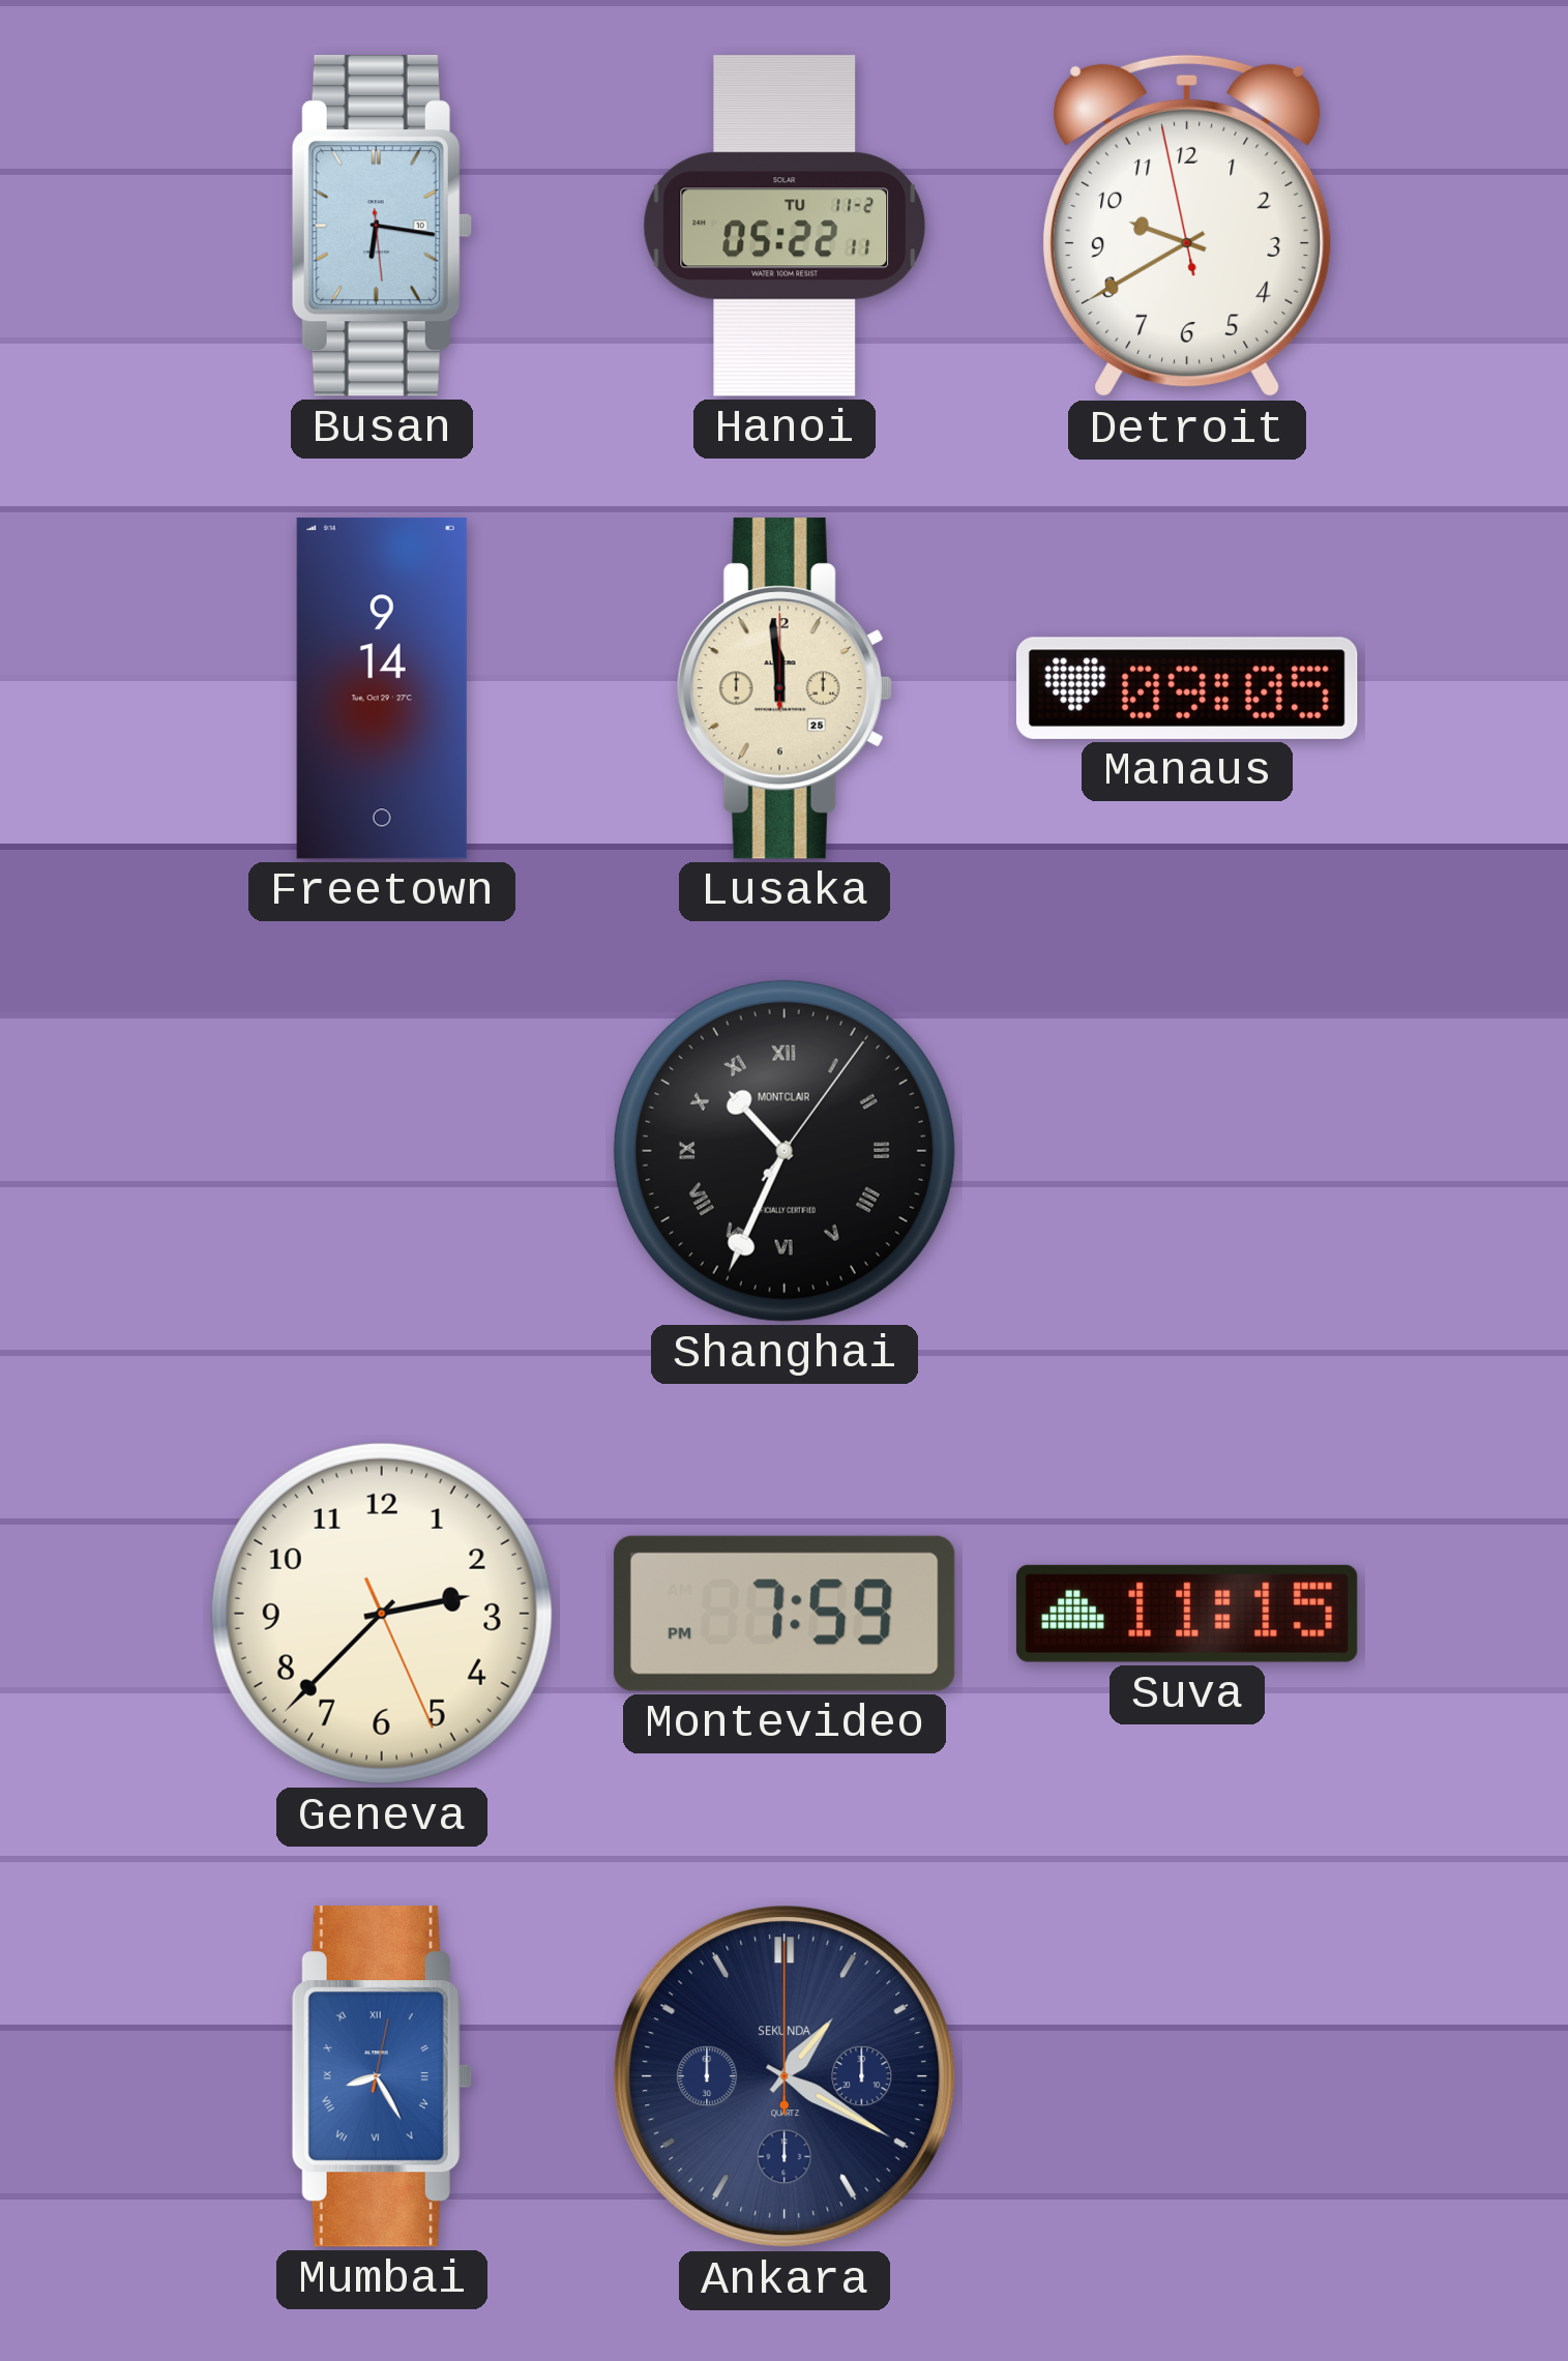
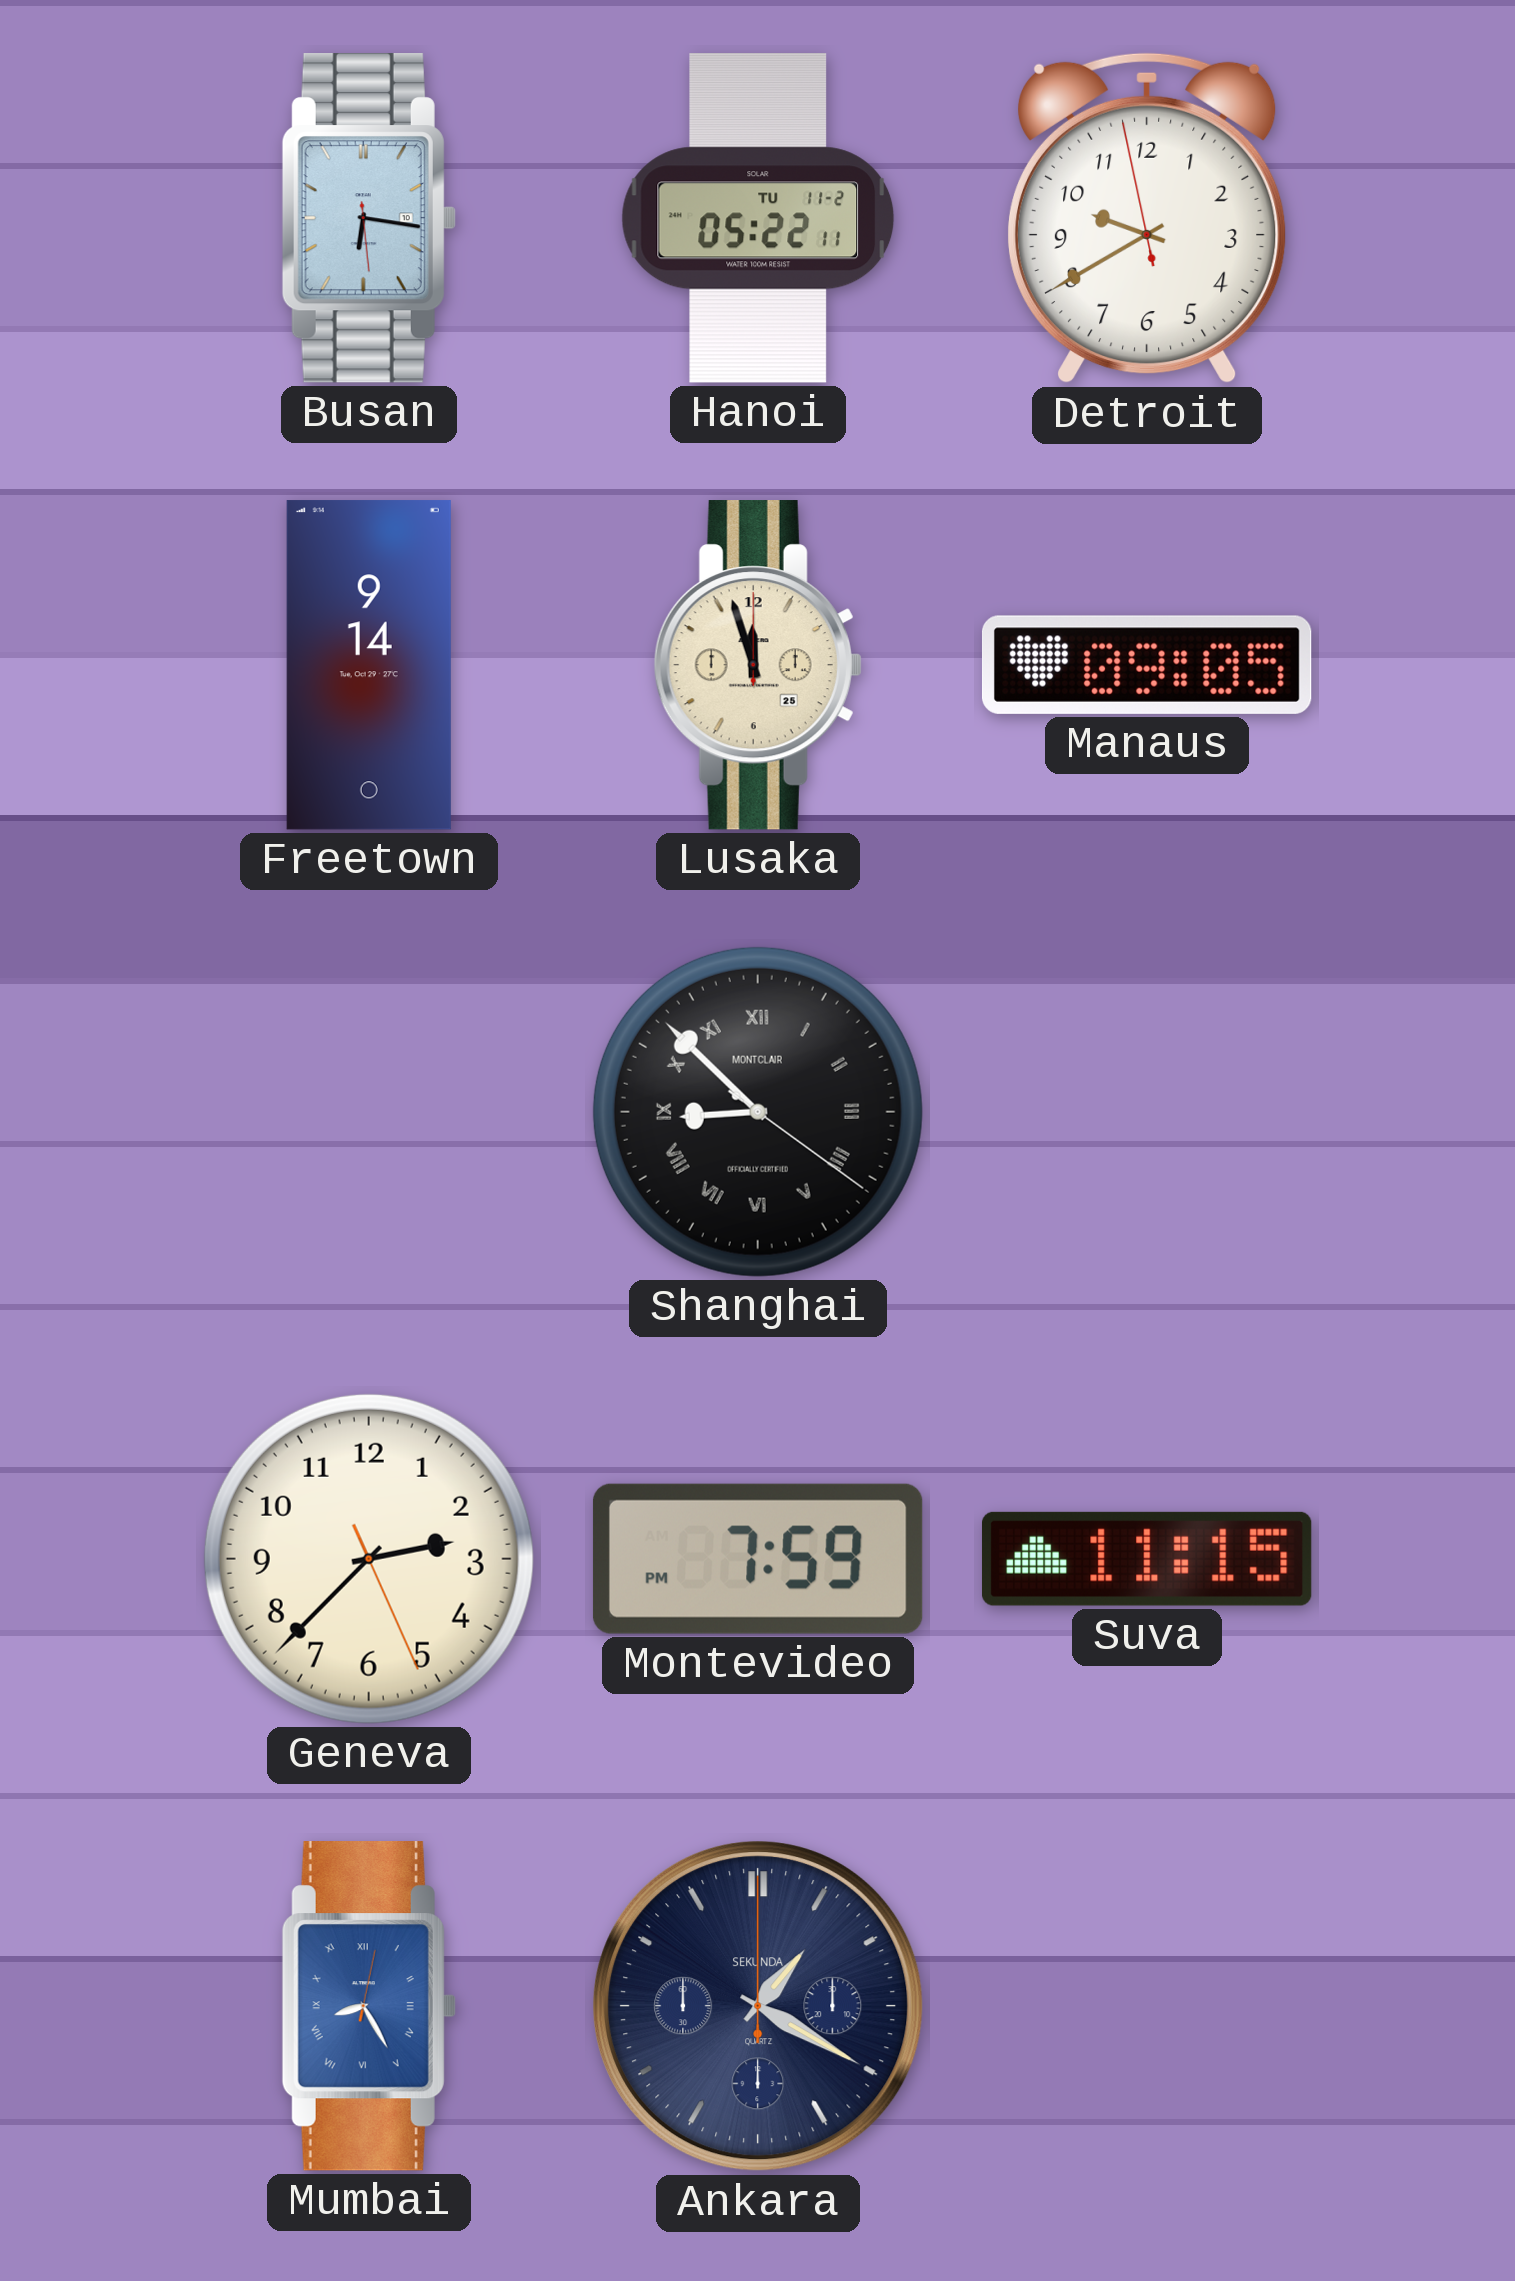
Lusaka: 11:59 -> 11:57
Shanghai: 10:34 -> 8:52
